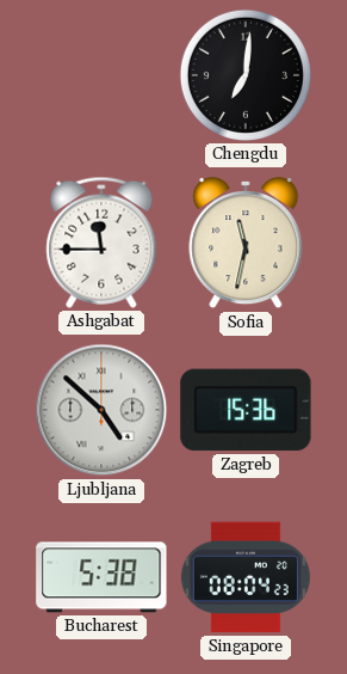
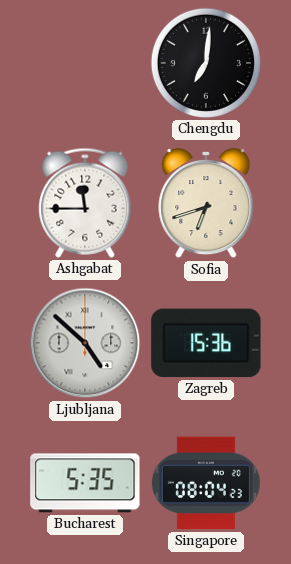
Sofia: 11:32 -> 6:42
Bucharest: 5:38 -> 5:35
